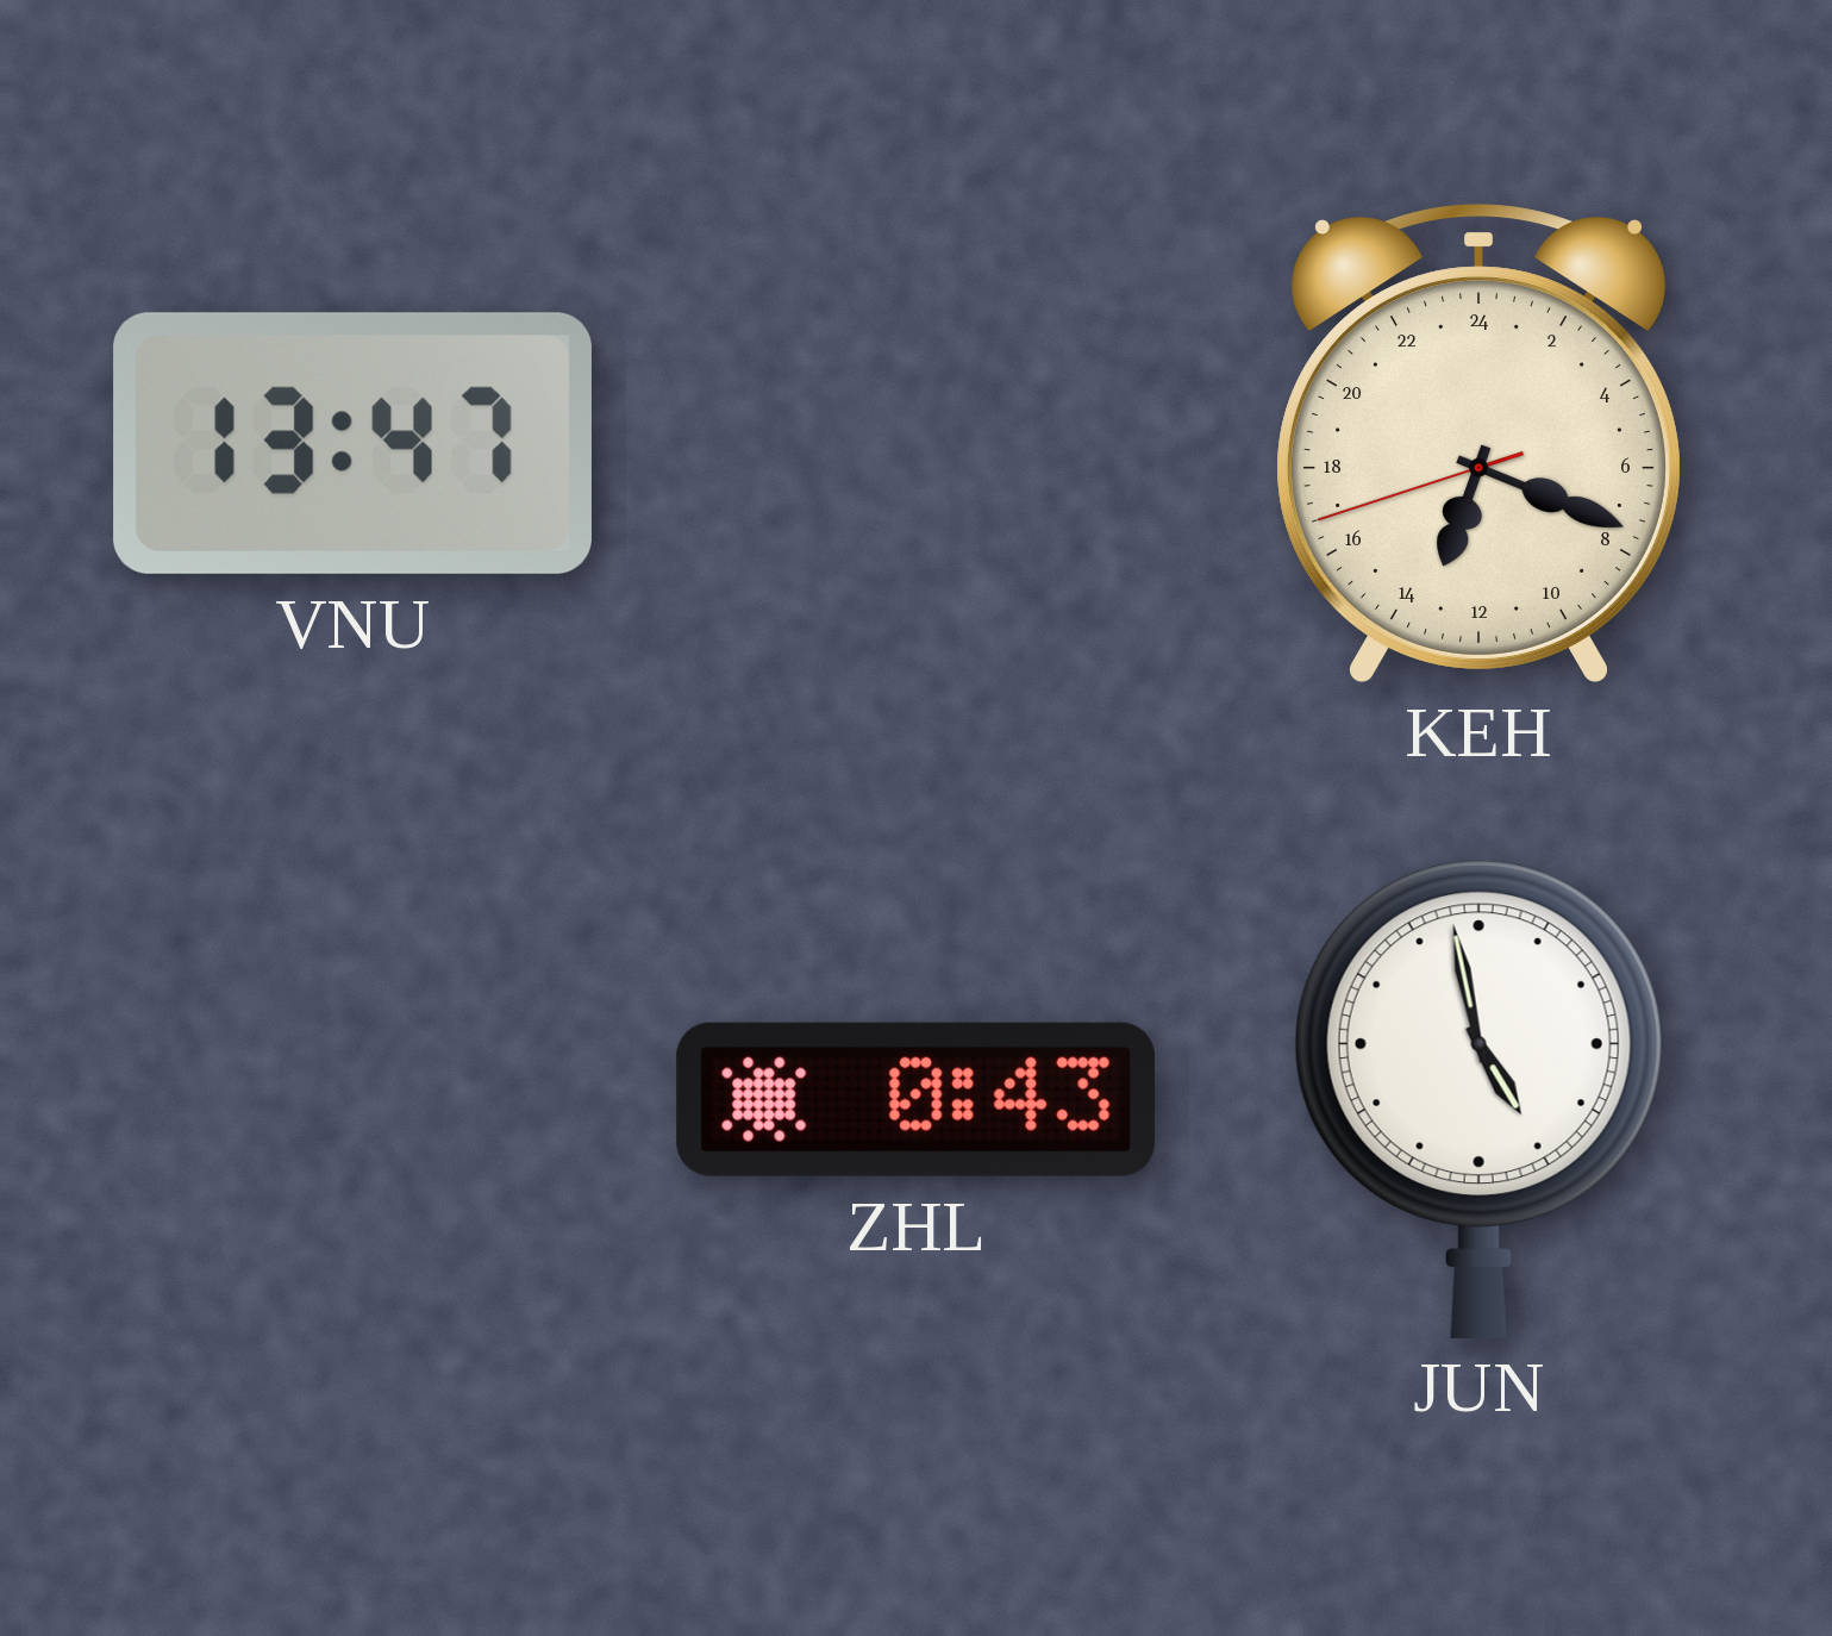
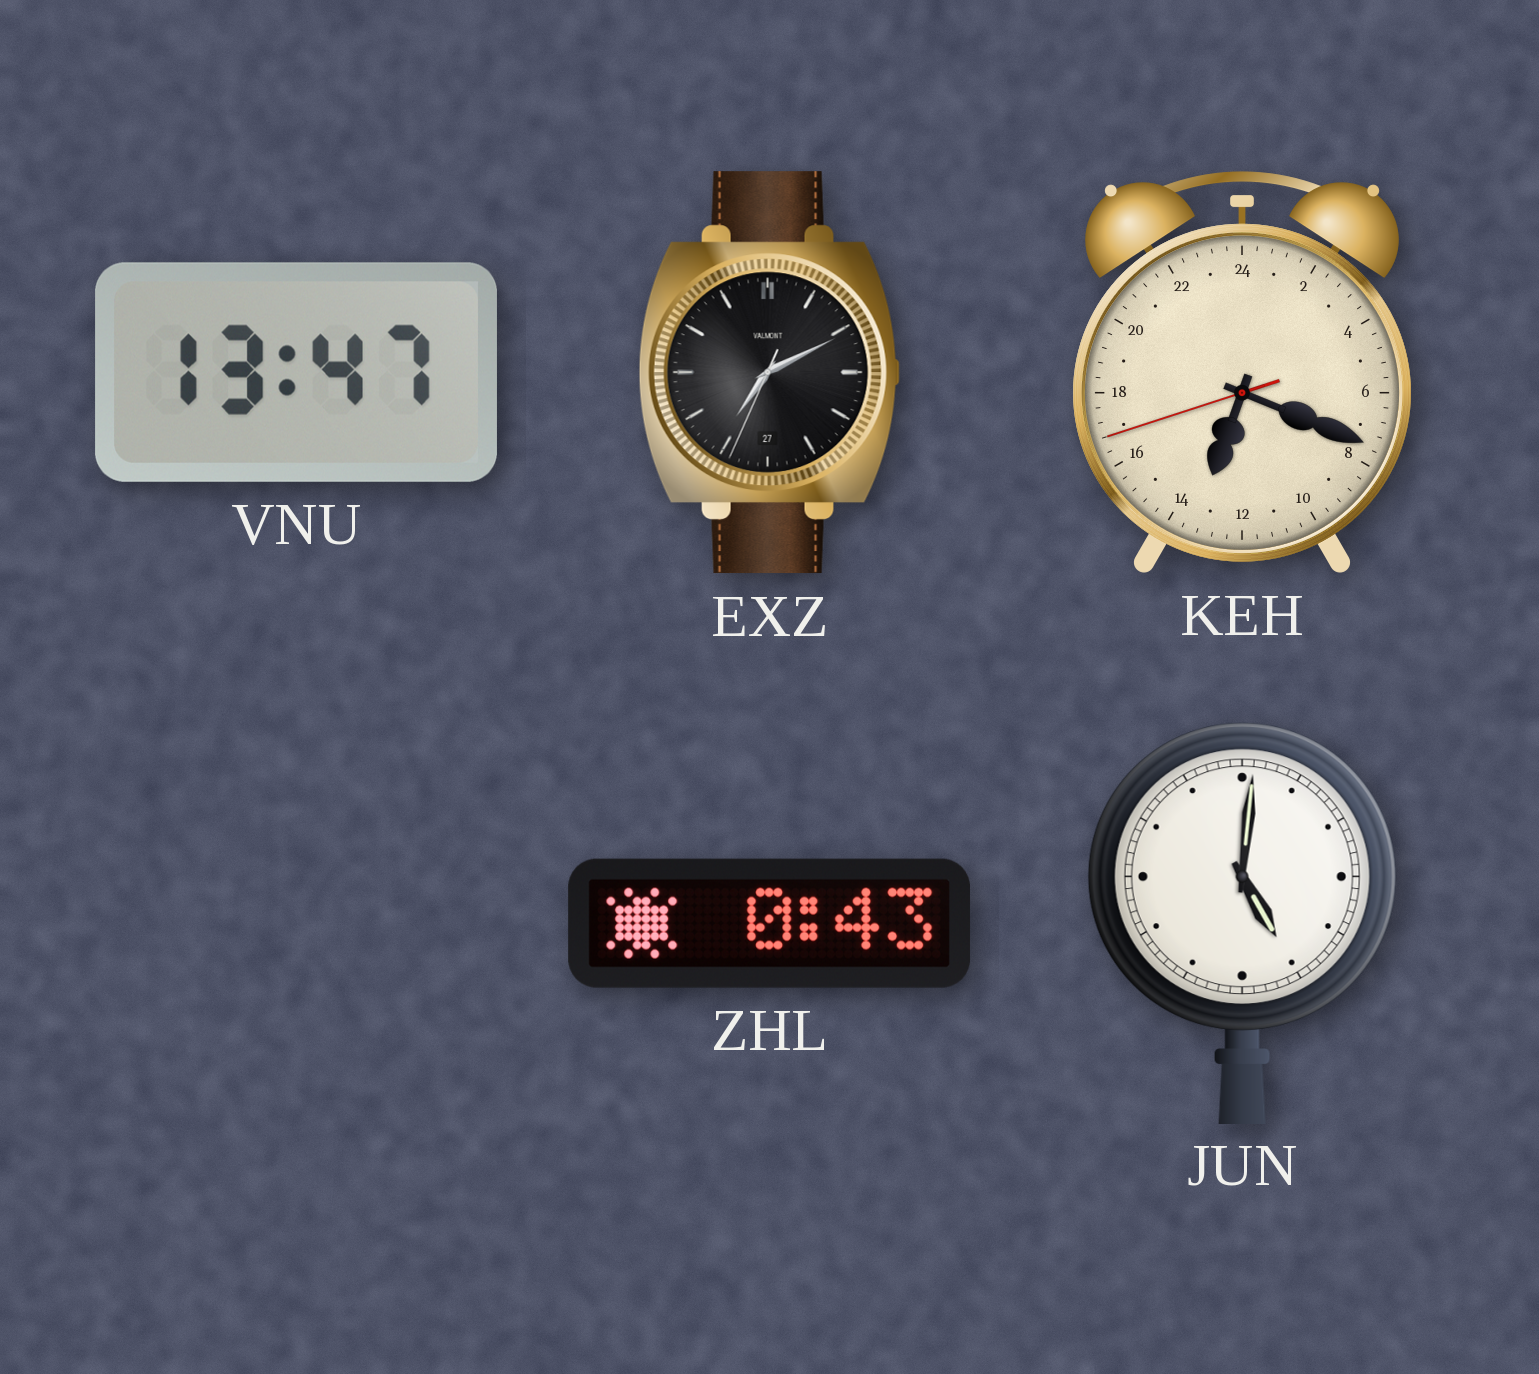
EXZ: none -> 7:10
JUN: 4:58 -> 5:01
